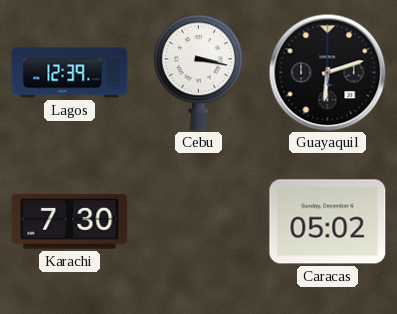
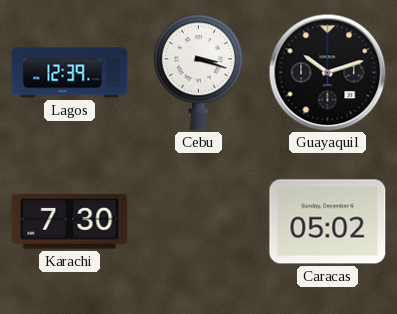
Cebu: 3:17 -> 3:18
Guayaquil: 6:12 -> 10:12
